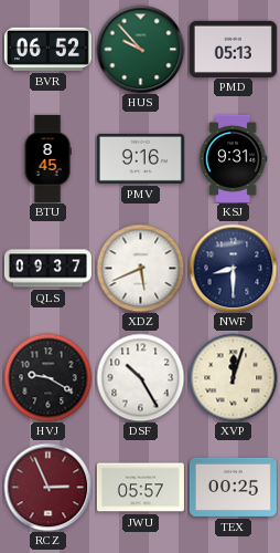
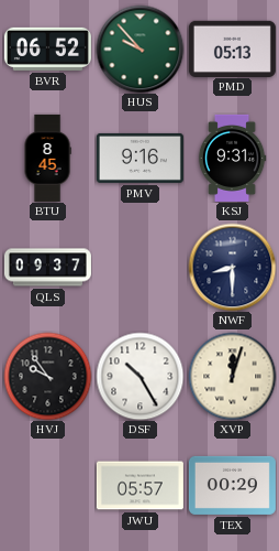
XDZ: 5:41 -> none
HVJ: 9:20 -> 9:54
RCZ: 2:56 -> none
TEX: 00:25 -> 00:29
